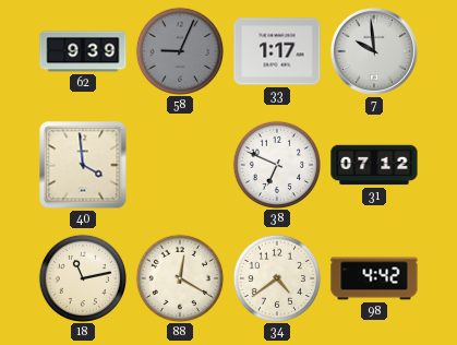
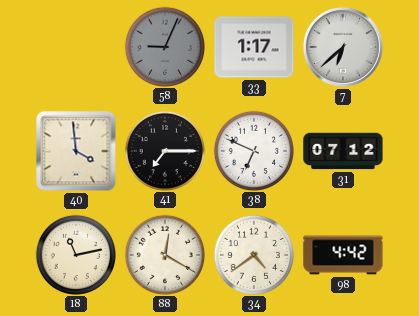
62: 9:39 -> none
7: 9:59 -> 6:38
41: none -> 7:15
